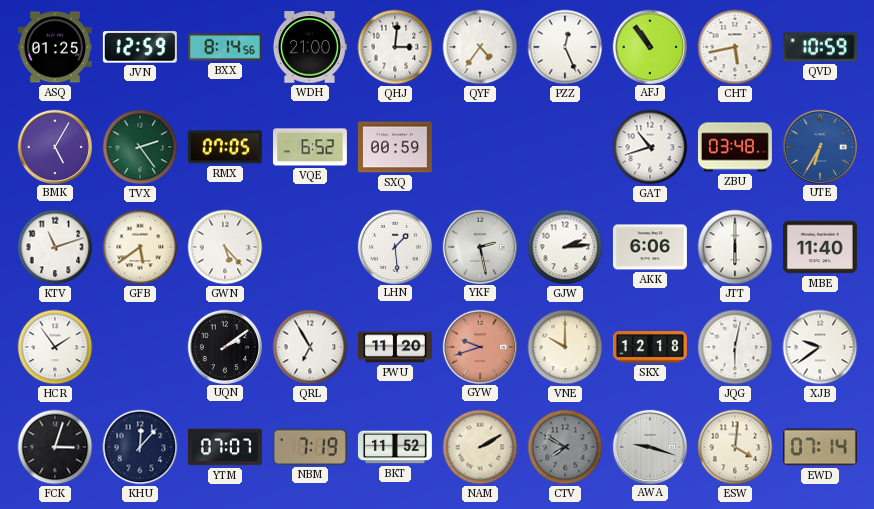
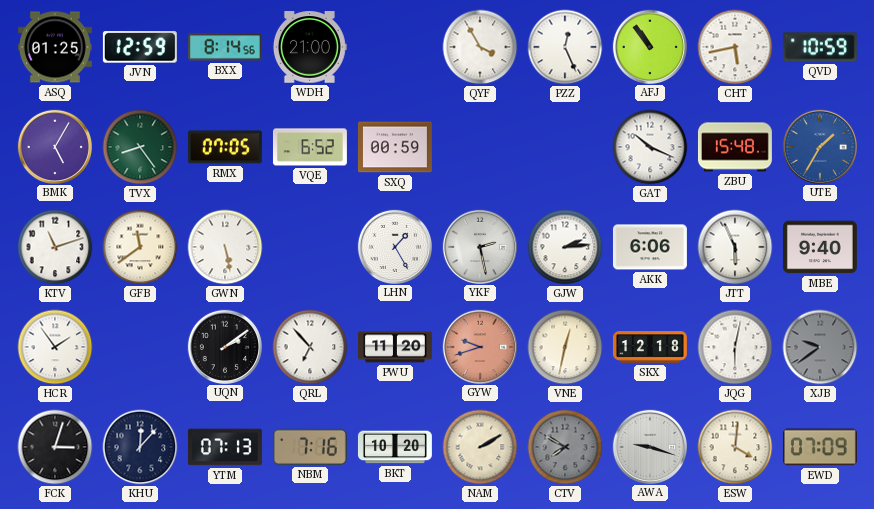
QHJ: 3:01 -> none
QYF: 4:36 -> 3:55
TVX: 2:24 -> 8:24
GAT: 10:42 -> 10:19
ZBU: 03:48 -> 15:48
UTE: 6:35 -> 1:35
GFB: 5:39 -> 11:39
GWN: 5:23 -> 5:28
LHN: 1:29 -> 1:25
JTT: 6:00 -> 5:56
MBE: 11:40 -> 9:40
QRL: 6:55 -> 6:53
VNE: 10:00 -> 12:32
XJB dial: white -> grey
YTM: 07:07 -> 07:13
NBM: 7:19 -> 7:16
BKT: 11:52 -> 10:20
EWD: 07:14 -> 07:09
